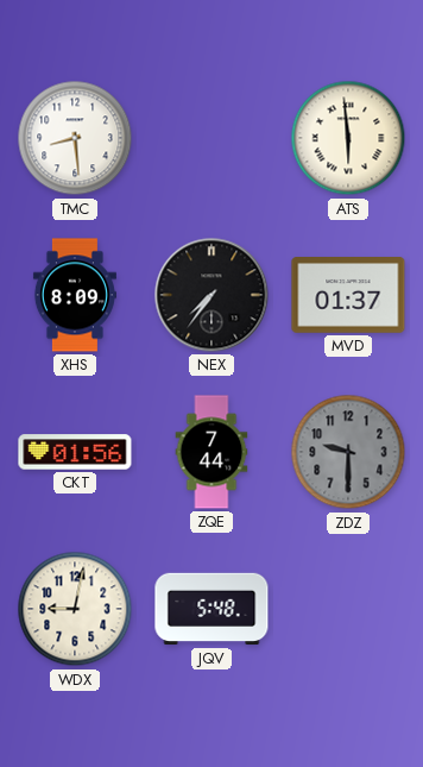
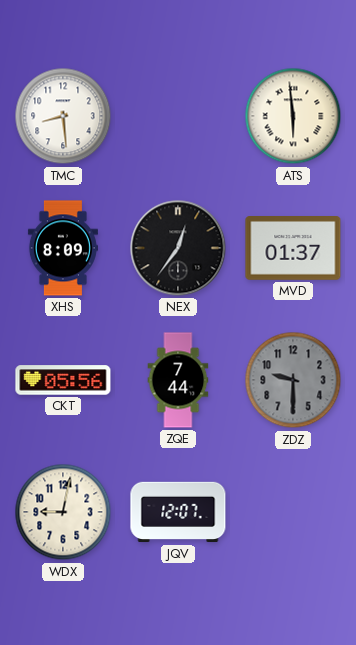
NEX: 7:36 -> 12:36
CKT: 01:56 -> 05:56
JQV: 5:48 -> 12:07
